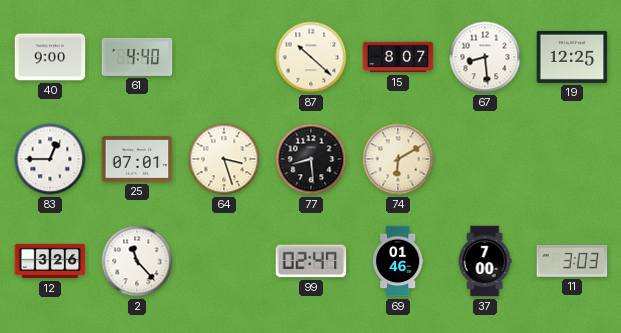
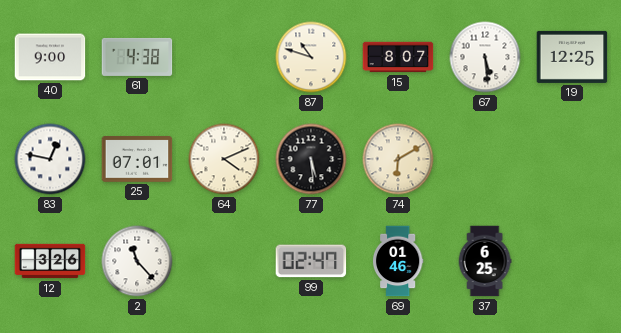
61: 4:40 -> 4:38
87: 10:22 -> 10:48
67: 8:29 -> 5:29
83: 12:45 -> 12:47
64: 3:27 -> 4:11
77: 8:29 -> 5:29
37: 7:00 -> 6:25
11: 3:03 -> none
